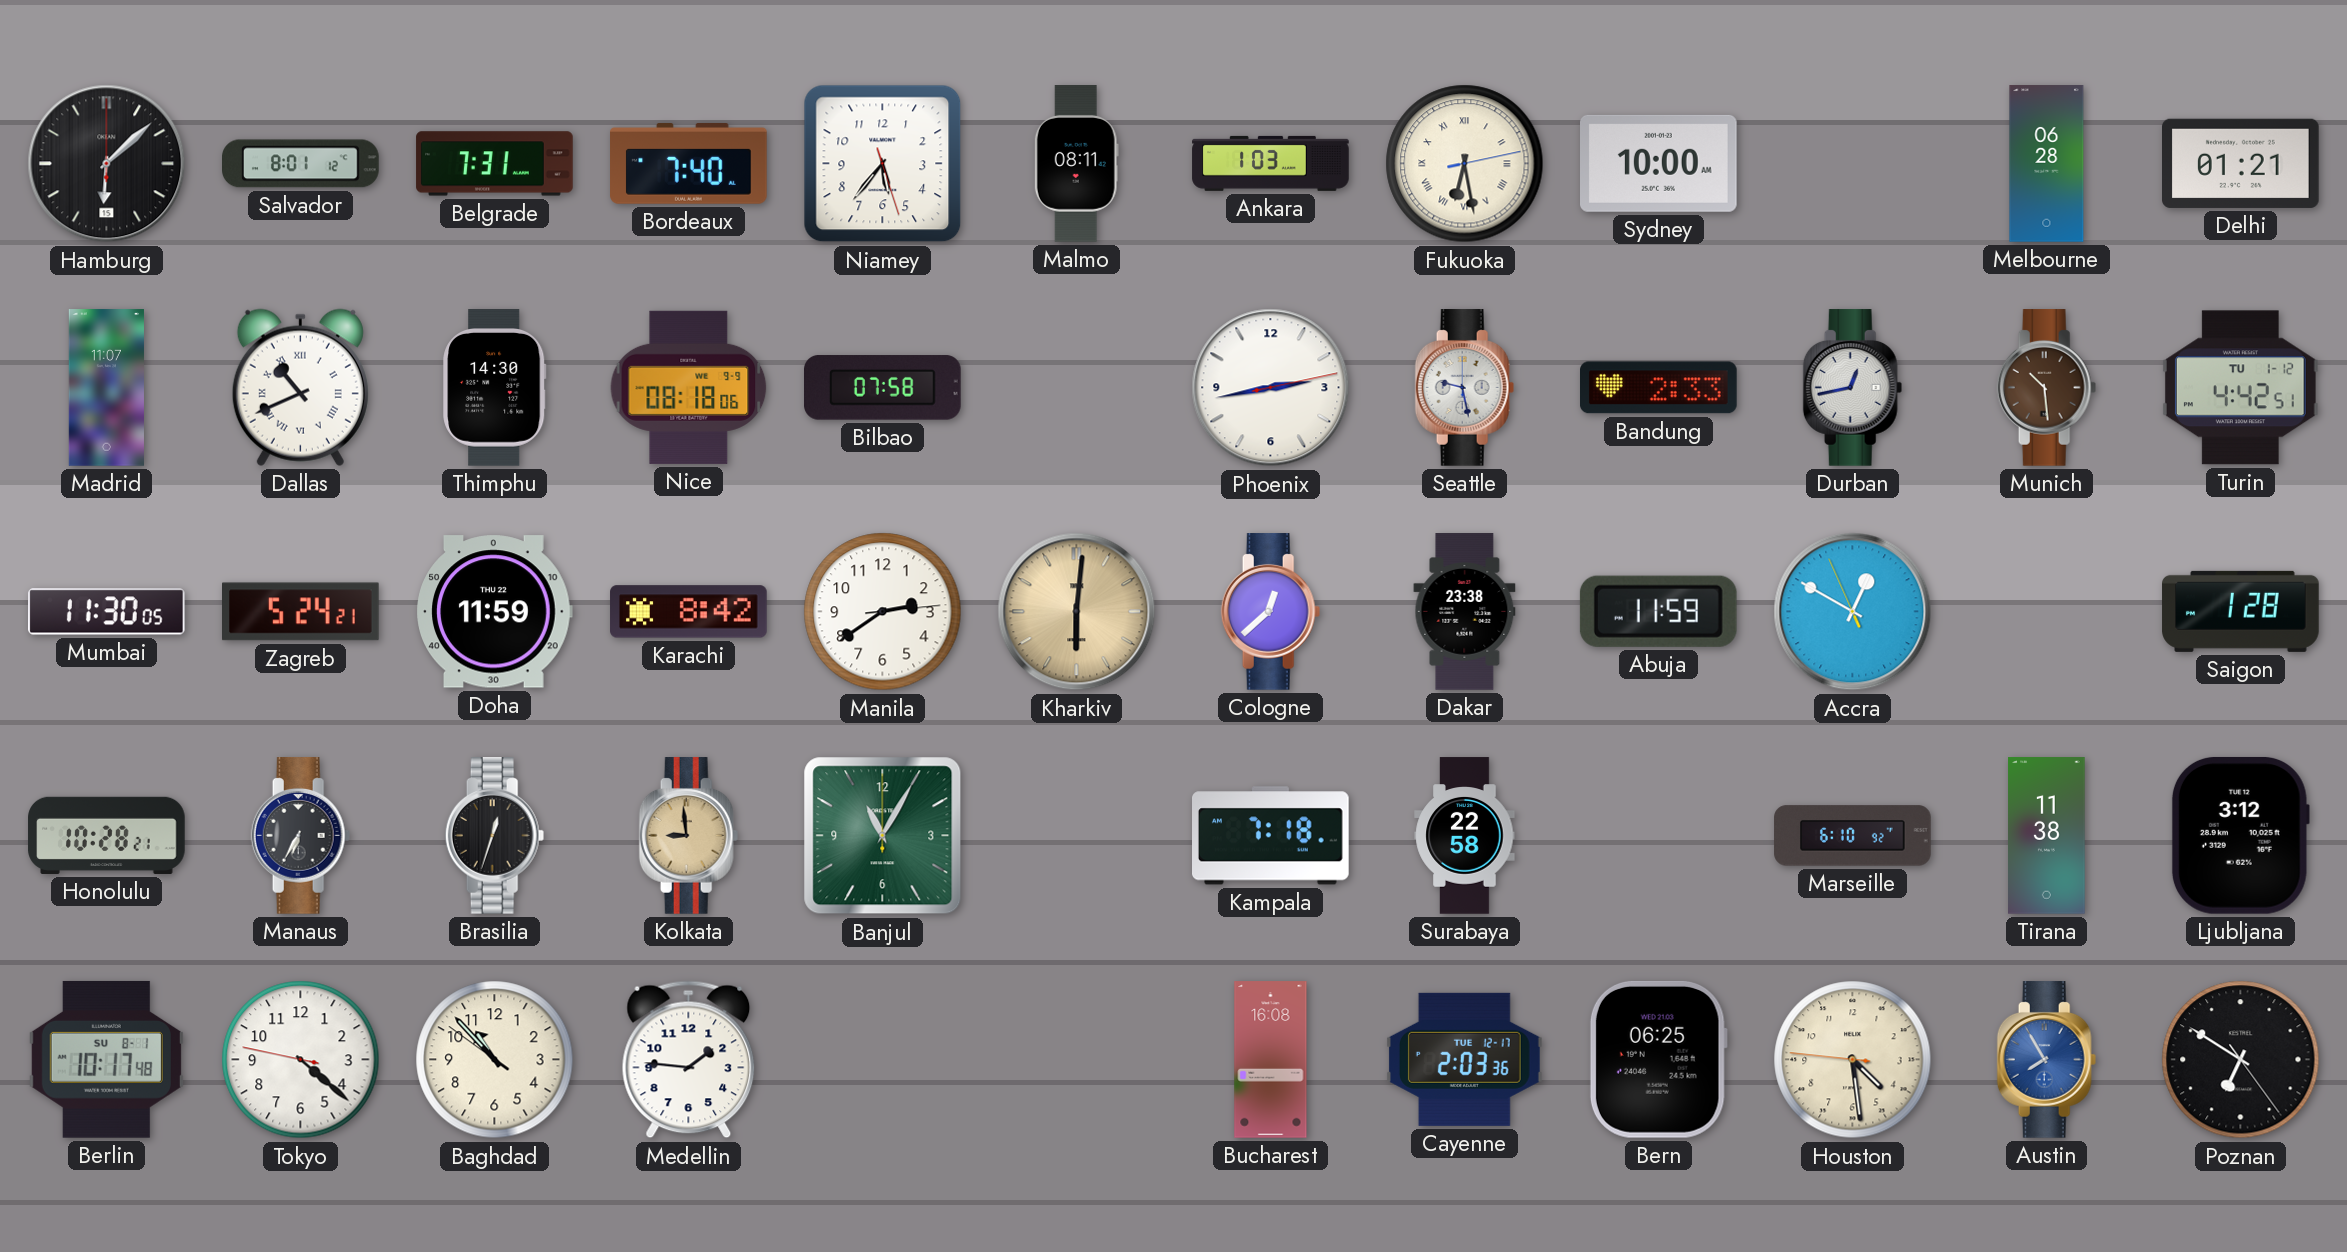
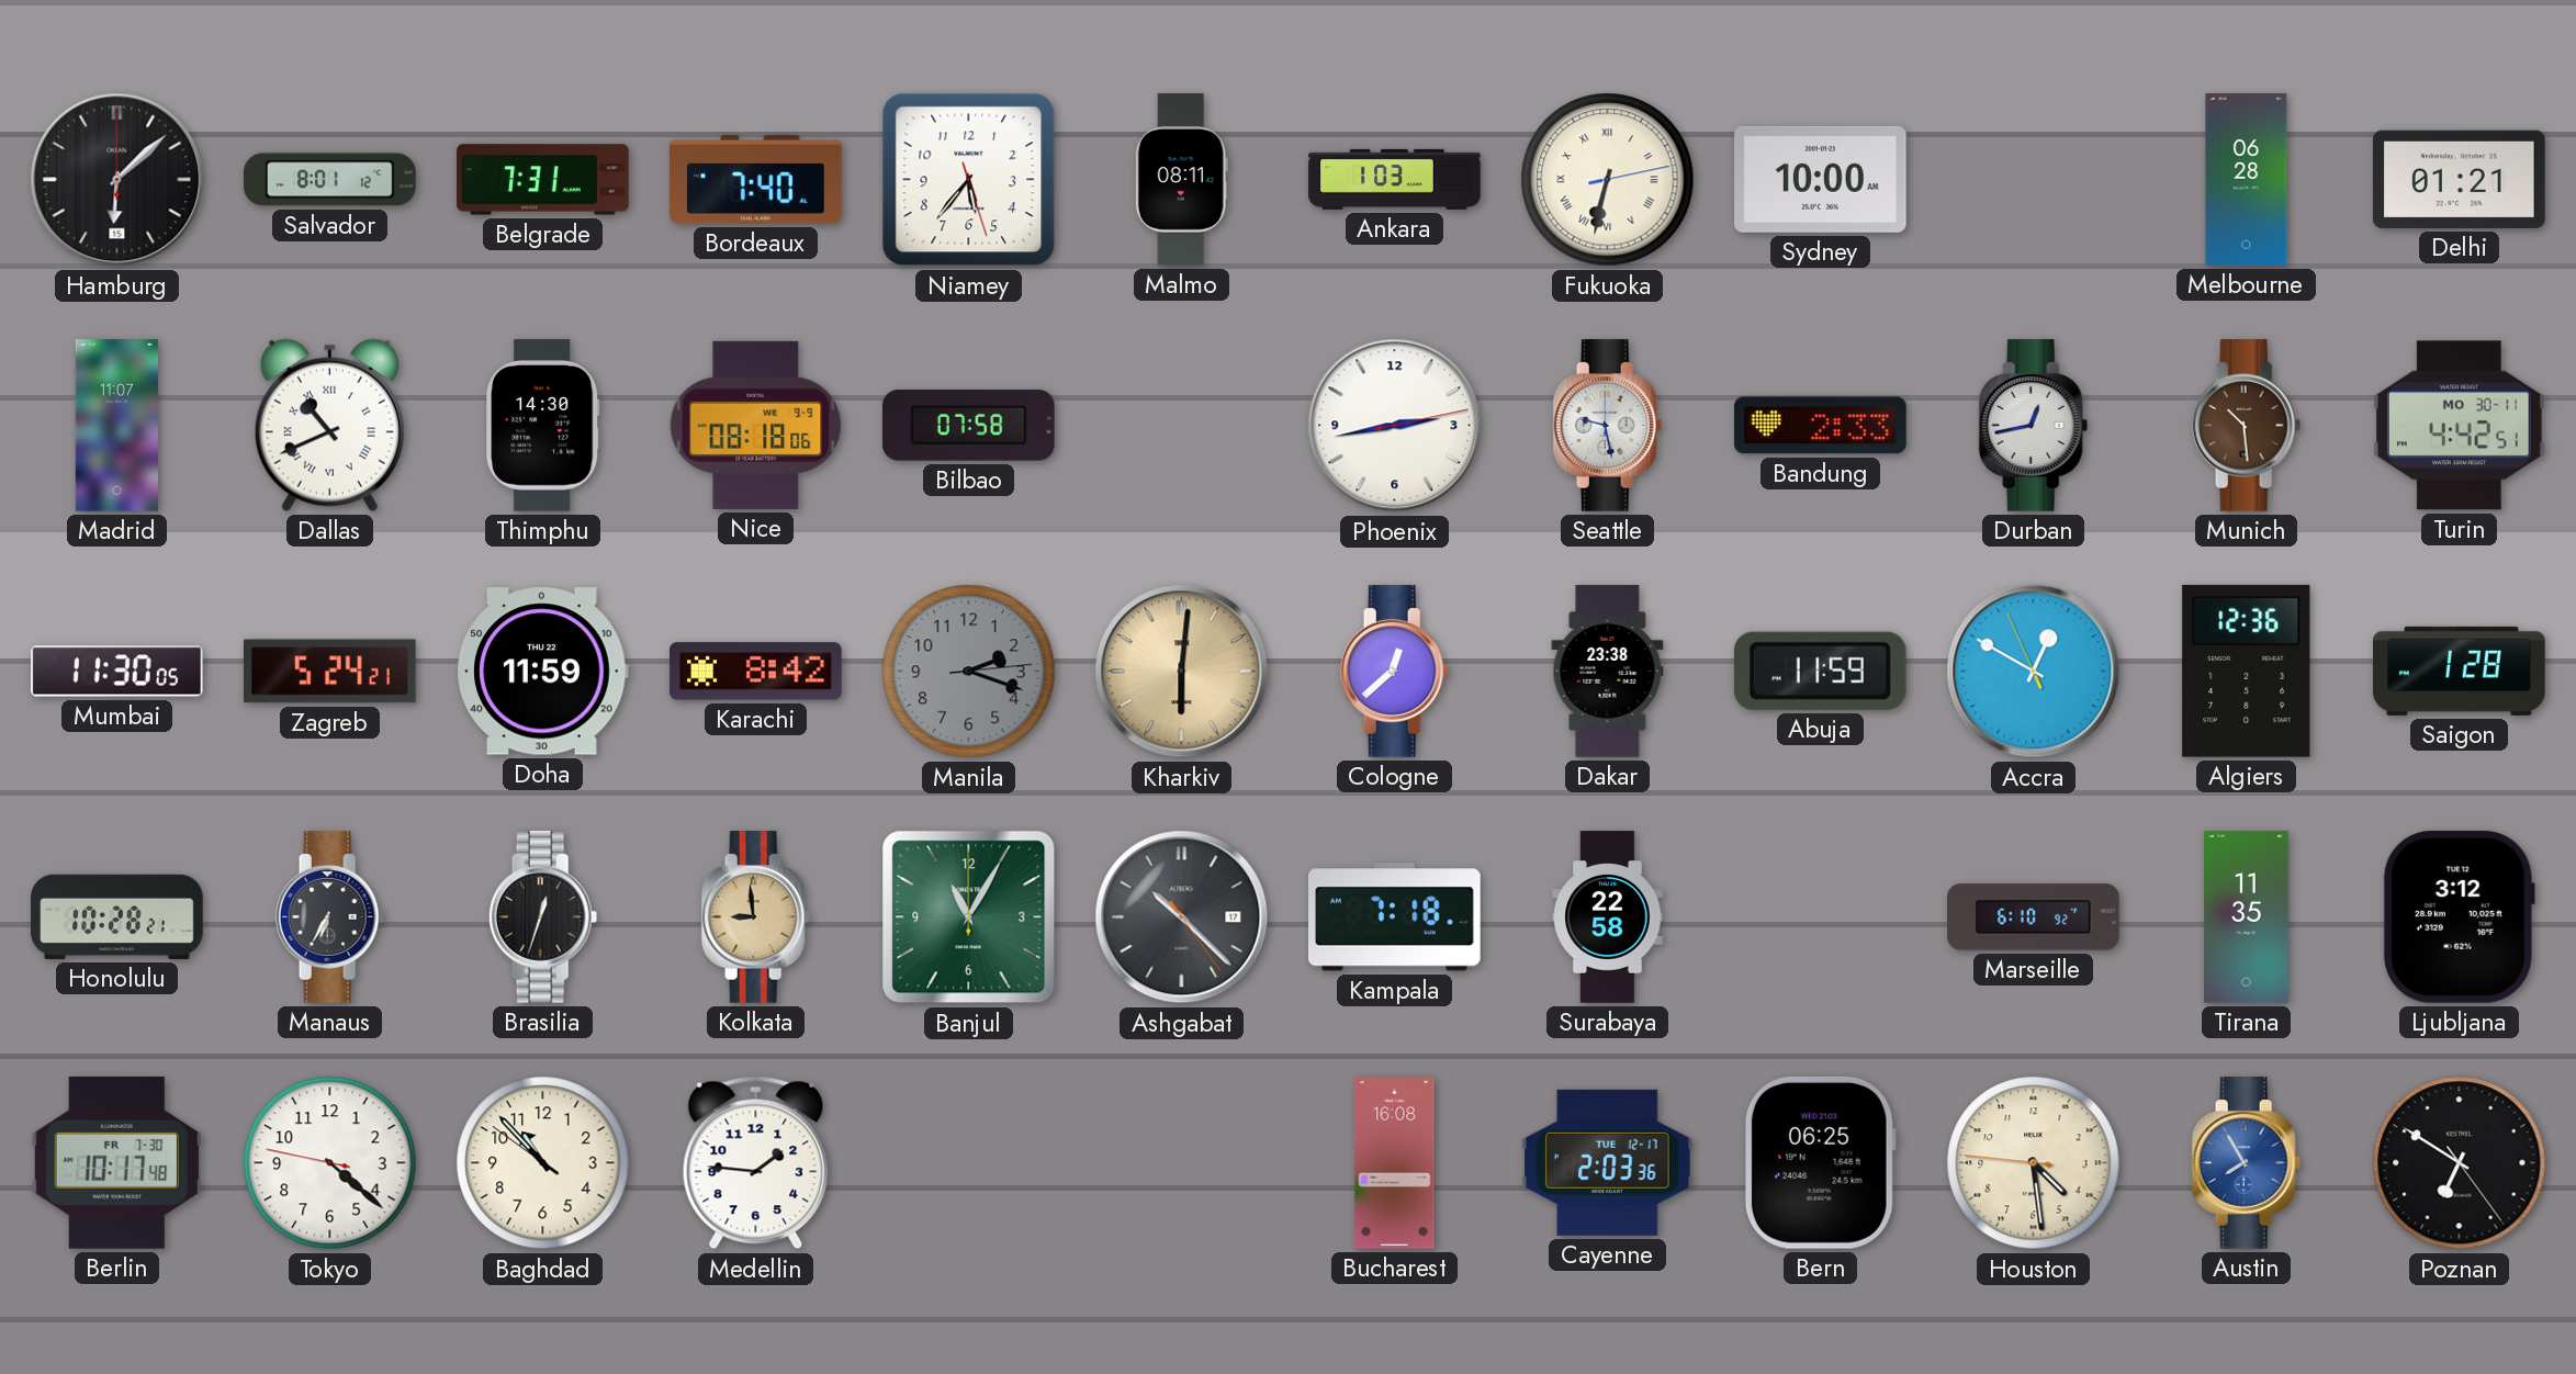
Fukuoka: 6:28 -> 6:32
Turin date: TU 1-12 -> MO 30-11
Manila: 2:39 -> 2:18
Manila dial: white -> grey
Algiers: none -> 12:36
Ashgabat: none -> 10:22
Tirana: 11:38 -> 11:35
Berlin date: SU 8-1 -> FR 7-30
